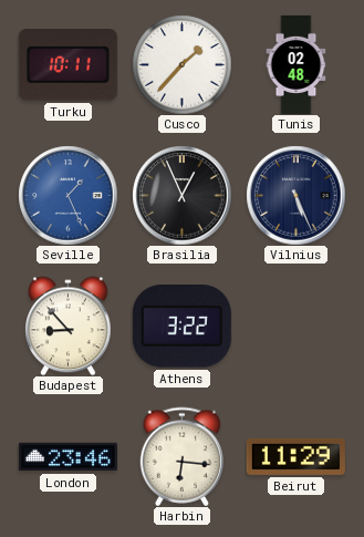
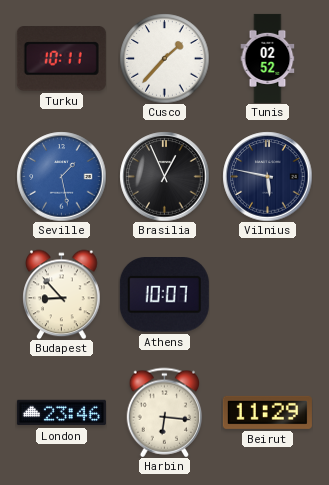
Tunis: 02:48 -> 02:52
Seville: 1:26 -> 1:28
Vilnius: 5:26 -> 5:47
Athens: 3:22 -> 10:07
